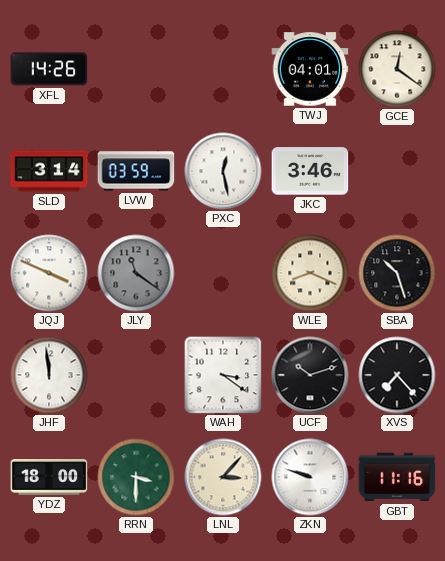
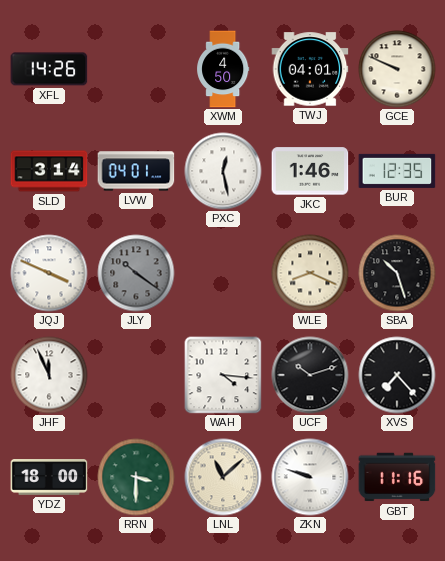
XWM: none -> 4:50
GCE: 12:21 -> 9:49
LVW: 03:59 -> 04:01
JKC: 3:46 -> 1:46
BUR: none -> 12:35
JLY: 11:21 -> 10:21
JHF: 11:59 -> 11:56
WAH: 3:21 -> 4:16
LNL: 3:07 -> 11:08
